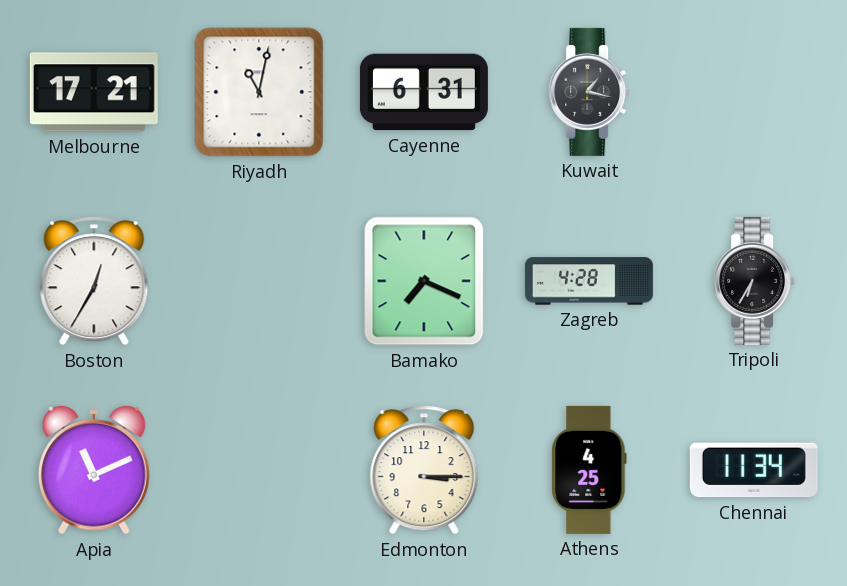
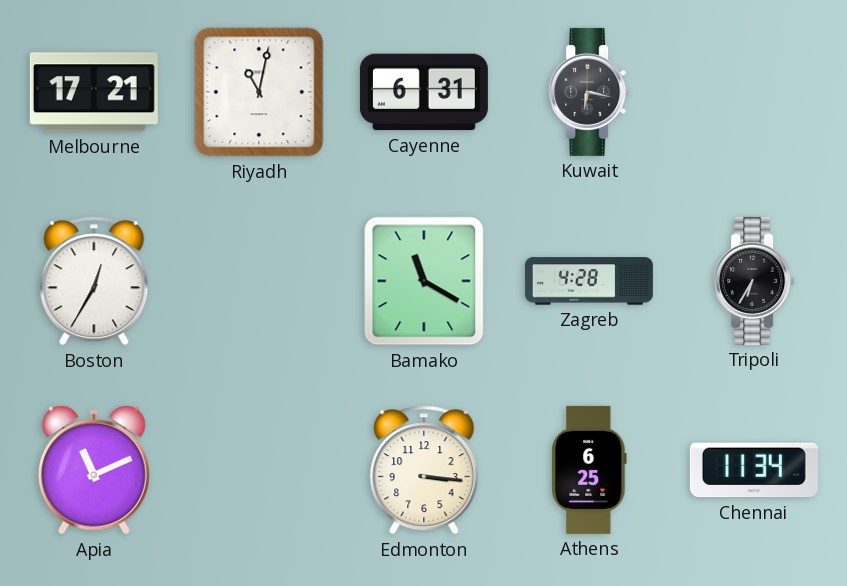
Kuwait: 1:17 -> 6:17
Bamako: 7:19 -> 11:20
Edmonton: 3:15 -> 3:16
Athens: 4:25 -> 6:25
